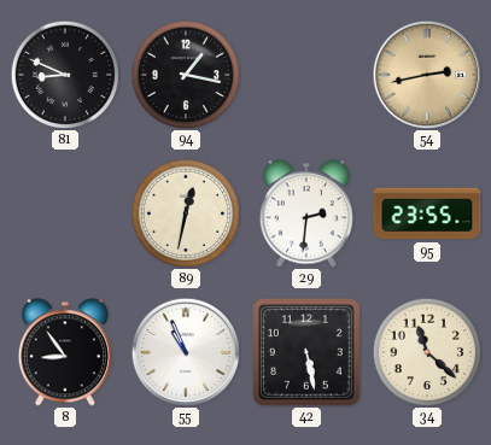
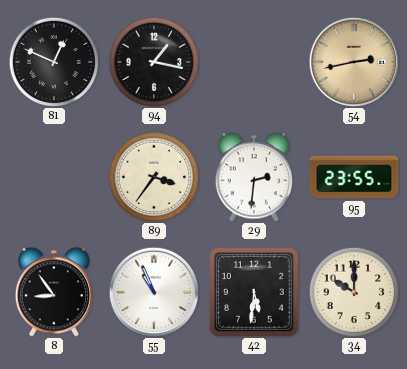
81: 8:49 -> 12:49
89: 12:32 -> 3:36
42: 5:28 -> 5:31
34: 11:22 -> 10:00
